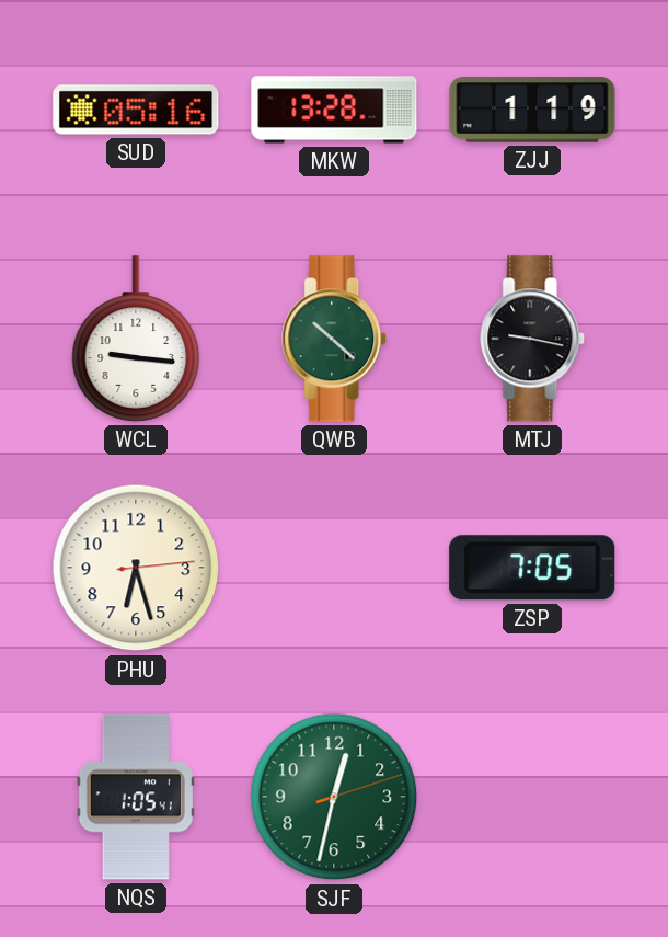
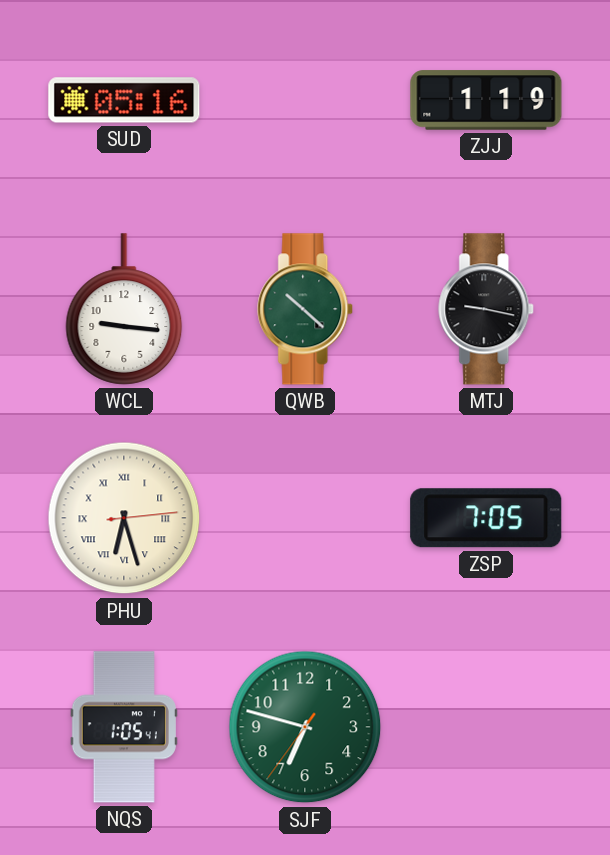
MKW: 13:28 -> none
PHU numerals: Arabic -> Roman
SJF: 12:32 -> 6:47
